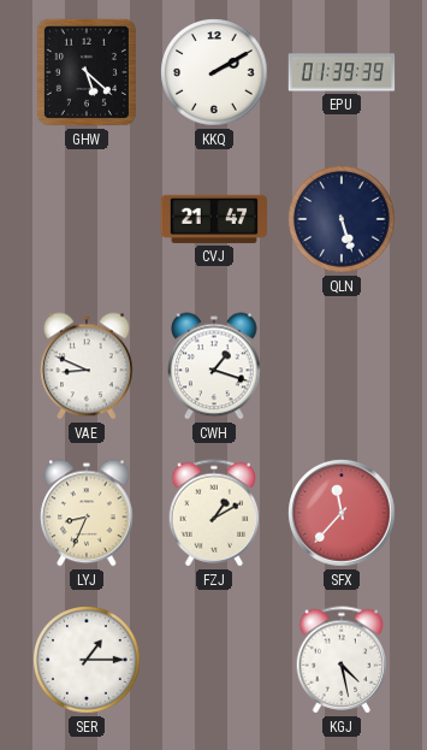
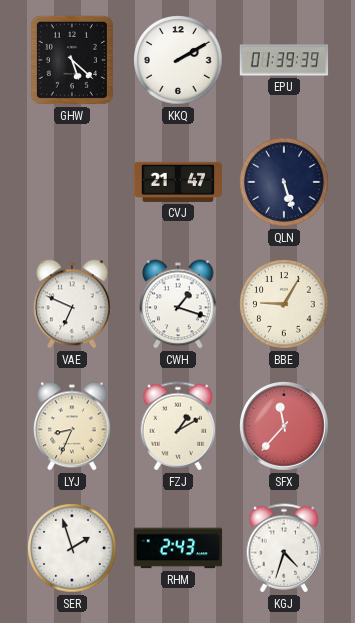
VAE: 8:49 -> 6:49
BBE: none -> 9:05
SER: 1:15 -> 1:57
RHM: none -> 2:43
KGJ: 4:28 -> 4:33
